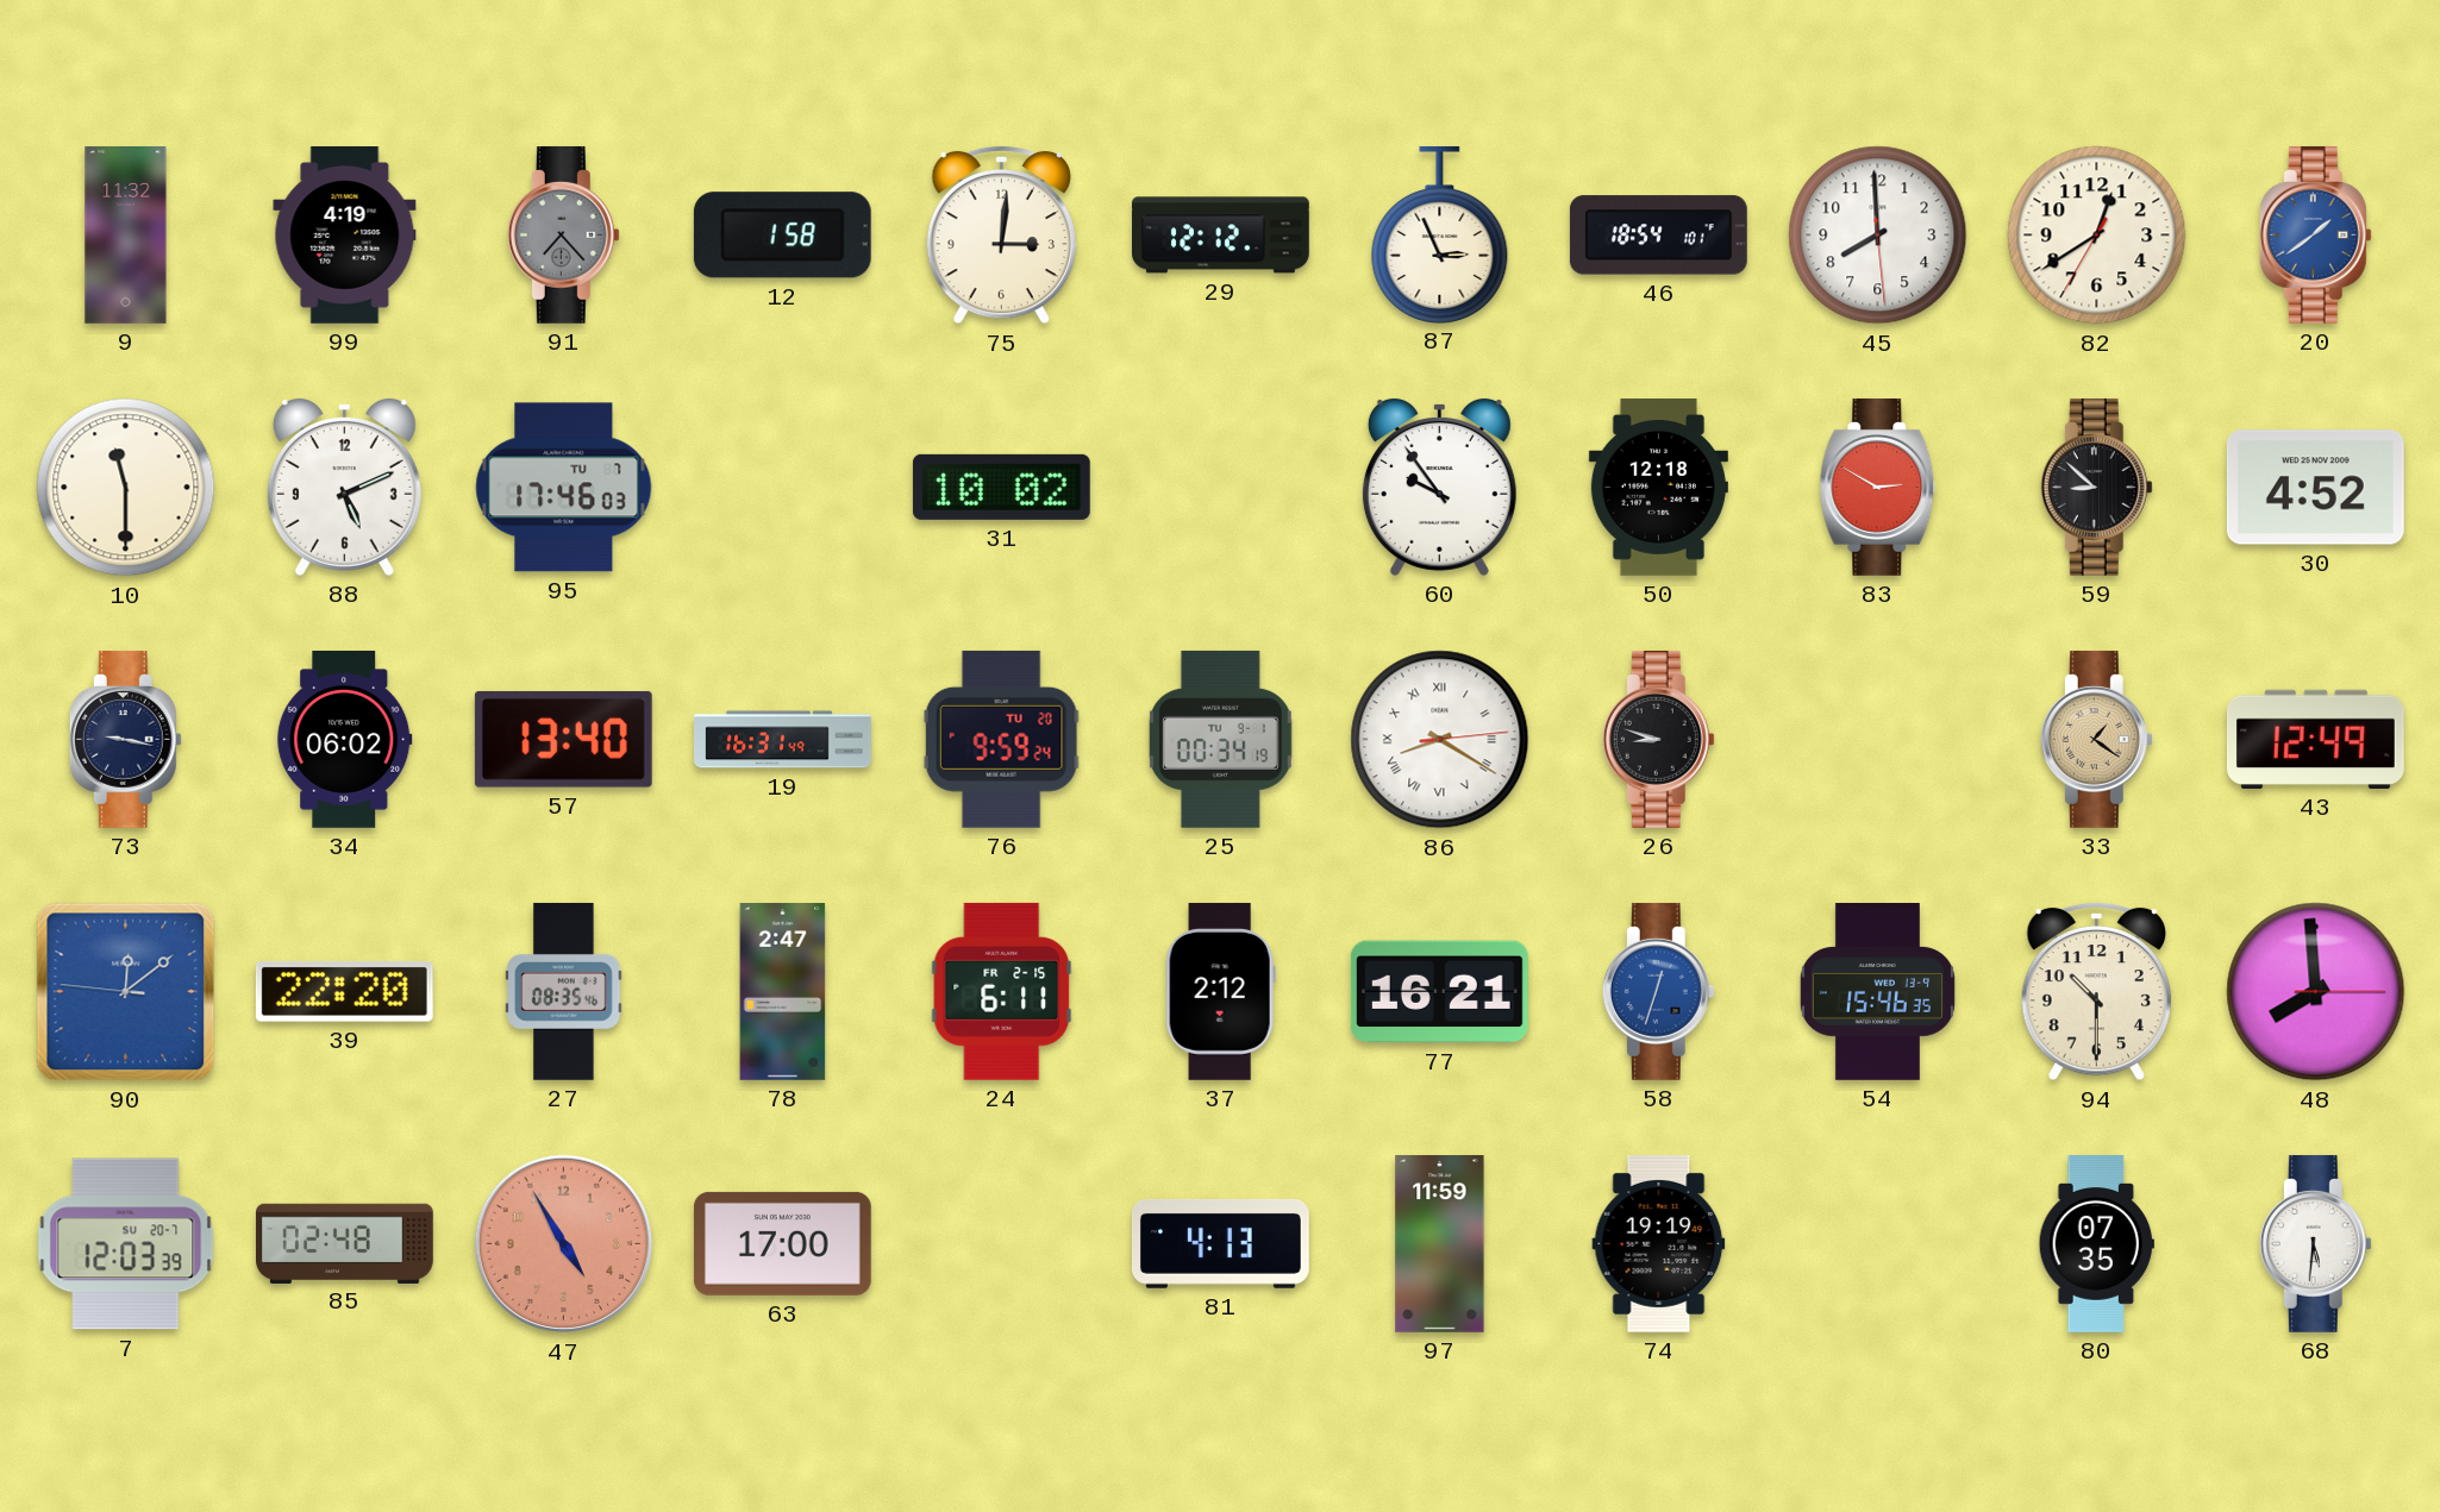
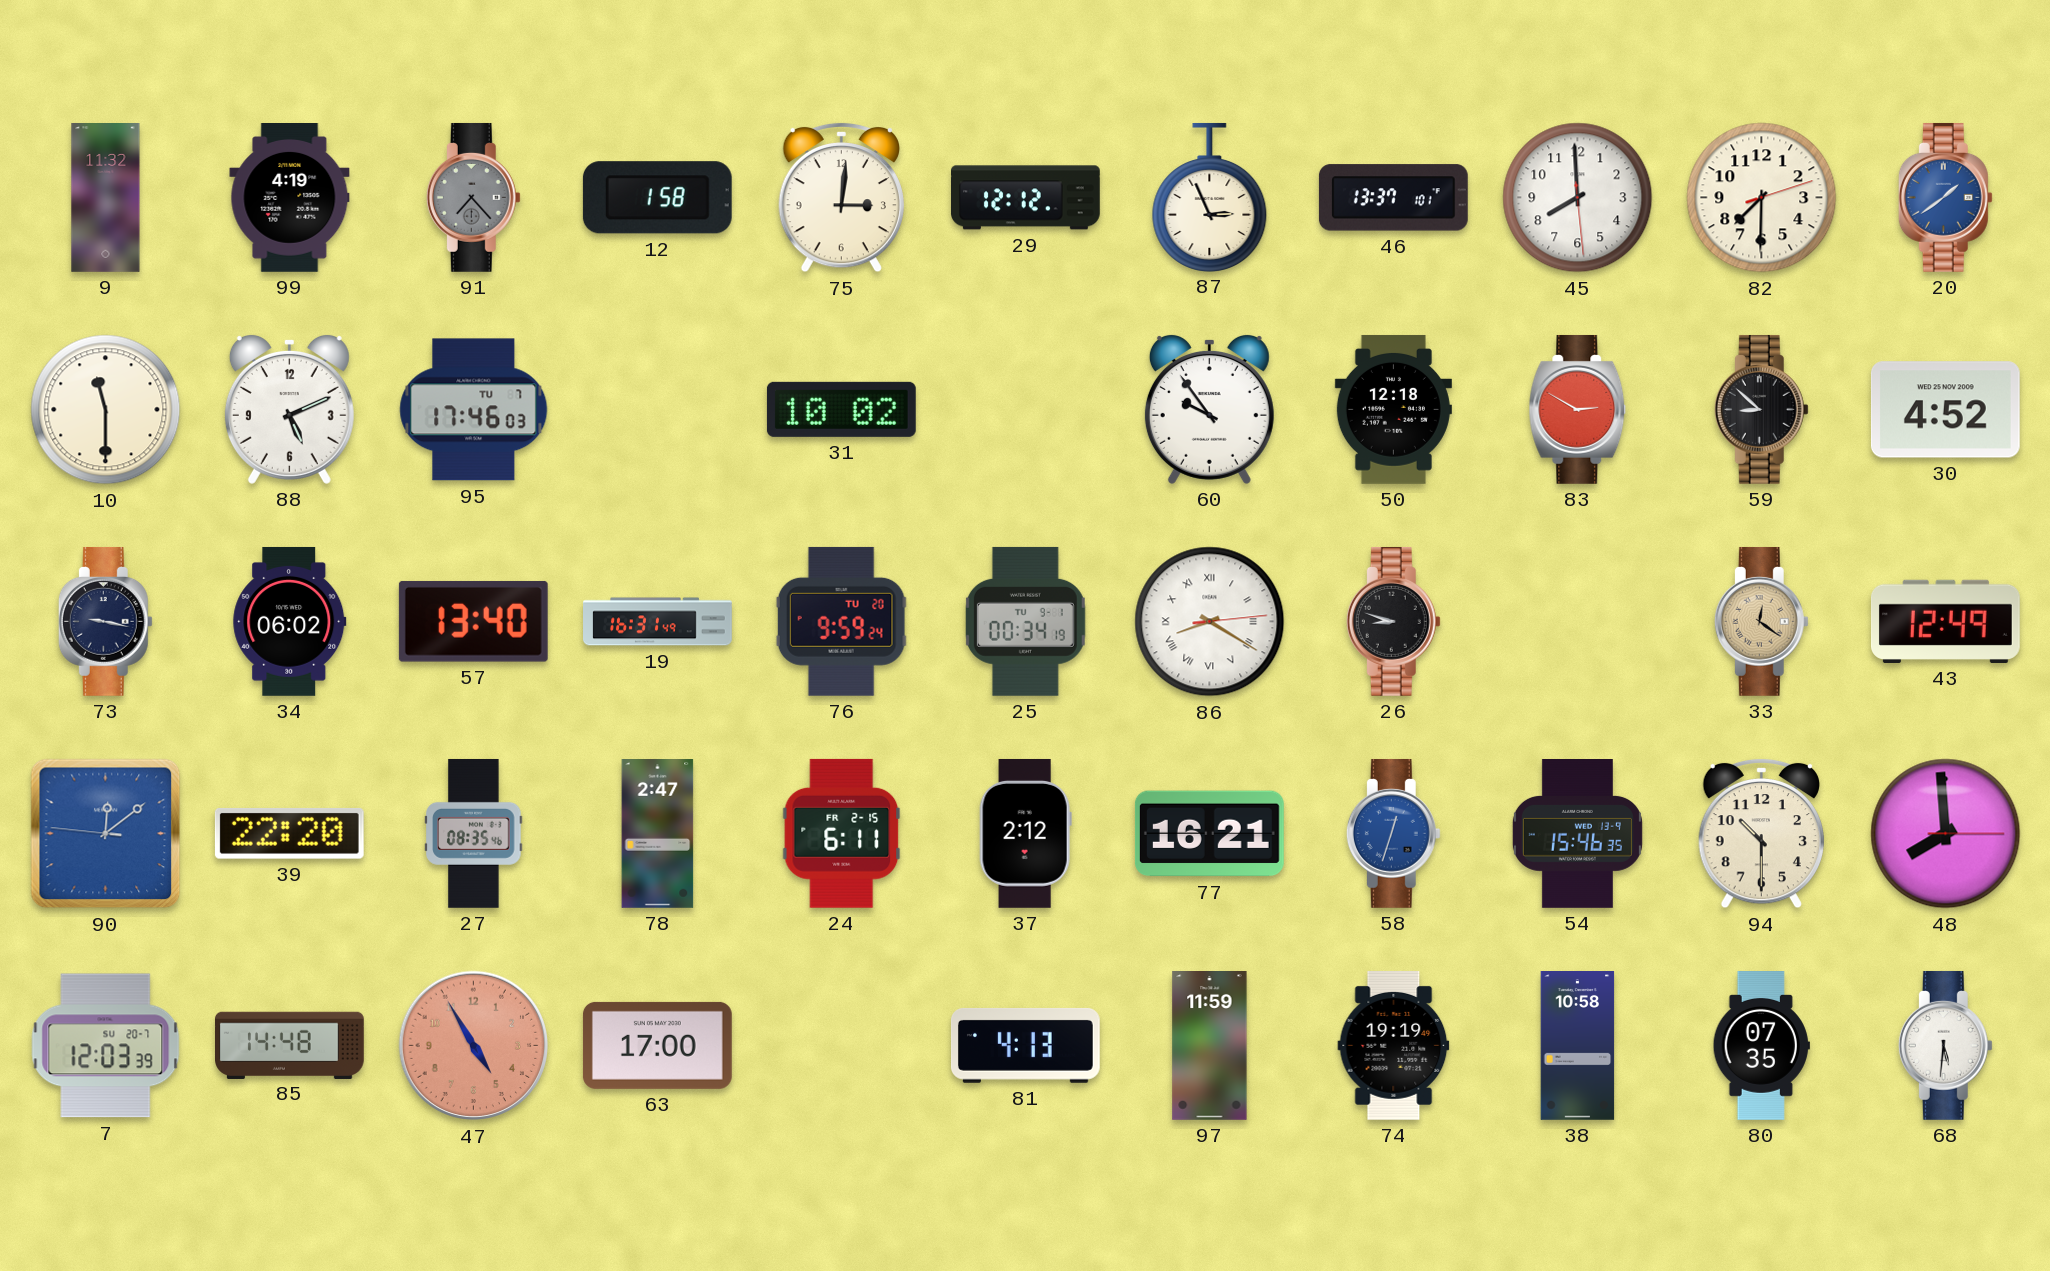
46: 18:54 -> 13:37
82: 12:39 -> 7:30
33: 1:21 -> 12:21
85: 02:48 -> 14:48
38: none -> 10:58
